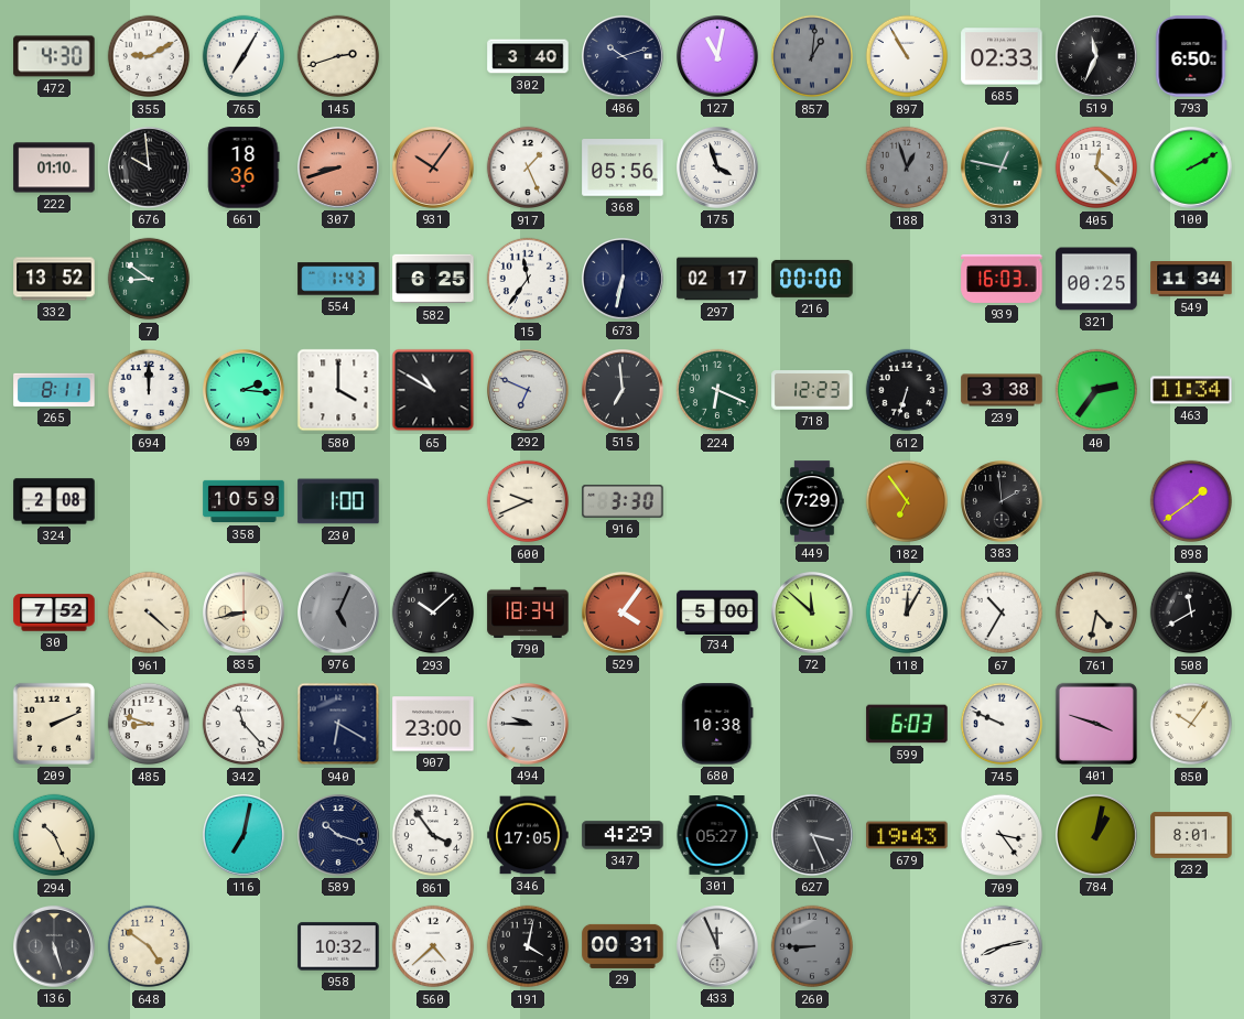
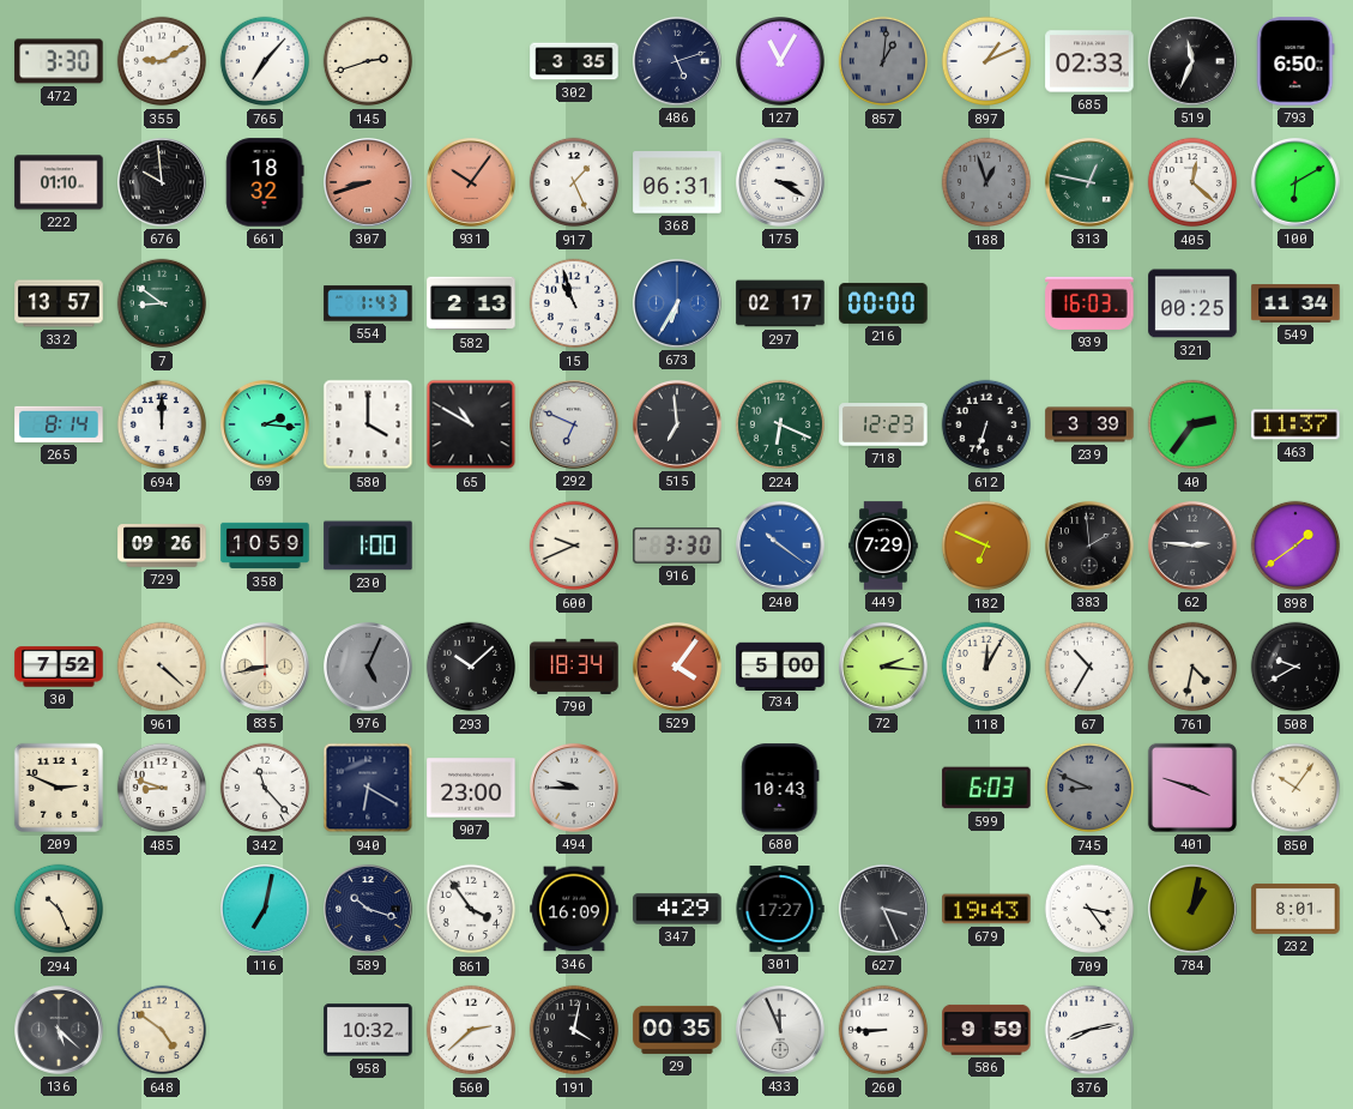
472: 4:30 -> 3:30
765: 7:05 -> 7:07
302: 3:40 -> 3:35
486: 10:12 -> 5:12
127: 11:02 -> 11:05
897: 10:55 -> 1:11
661: 18:36 -> 18:32
368: 05:56 -> 06:31
175: 3:57 -> 3:20
100: 2:10 -> 6:10
332: 13:52 -> 13:57
582: 6:25 -> 2:13
15: 11:36 -> 10:57
673: 6:32 -> 6:35
673 dial: navy -> blue
265: 8:11 -> 8:14
239: 3:38 -> 3:39
463: 11:34 -> 11:37
324: 2:08 -> none
729: none -> 09:26
240: none -> 10:21
182: 6:54 -> 6:49
62: none -> 2:46
72: 11:52 -> 2:16
508: 11:40 -> 9:40
209: 2:11 -> 2:49
680: 10:38 -> 10:43
745: 9:49 -> 8:49
745 dial: white -> grey
346: 17:05 -> 16:09
301: 05:27 -> 17:27
136: 5:27 -> 5:22
560: 4:38 -> 2:38
29: 00:31 -> 00:35
260 dial: grey -> white
586: none -> 9:59
